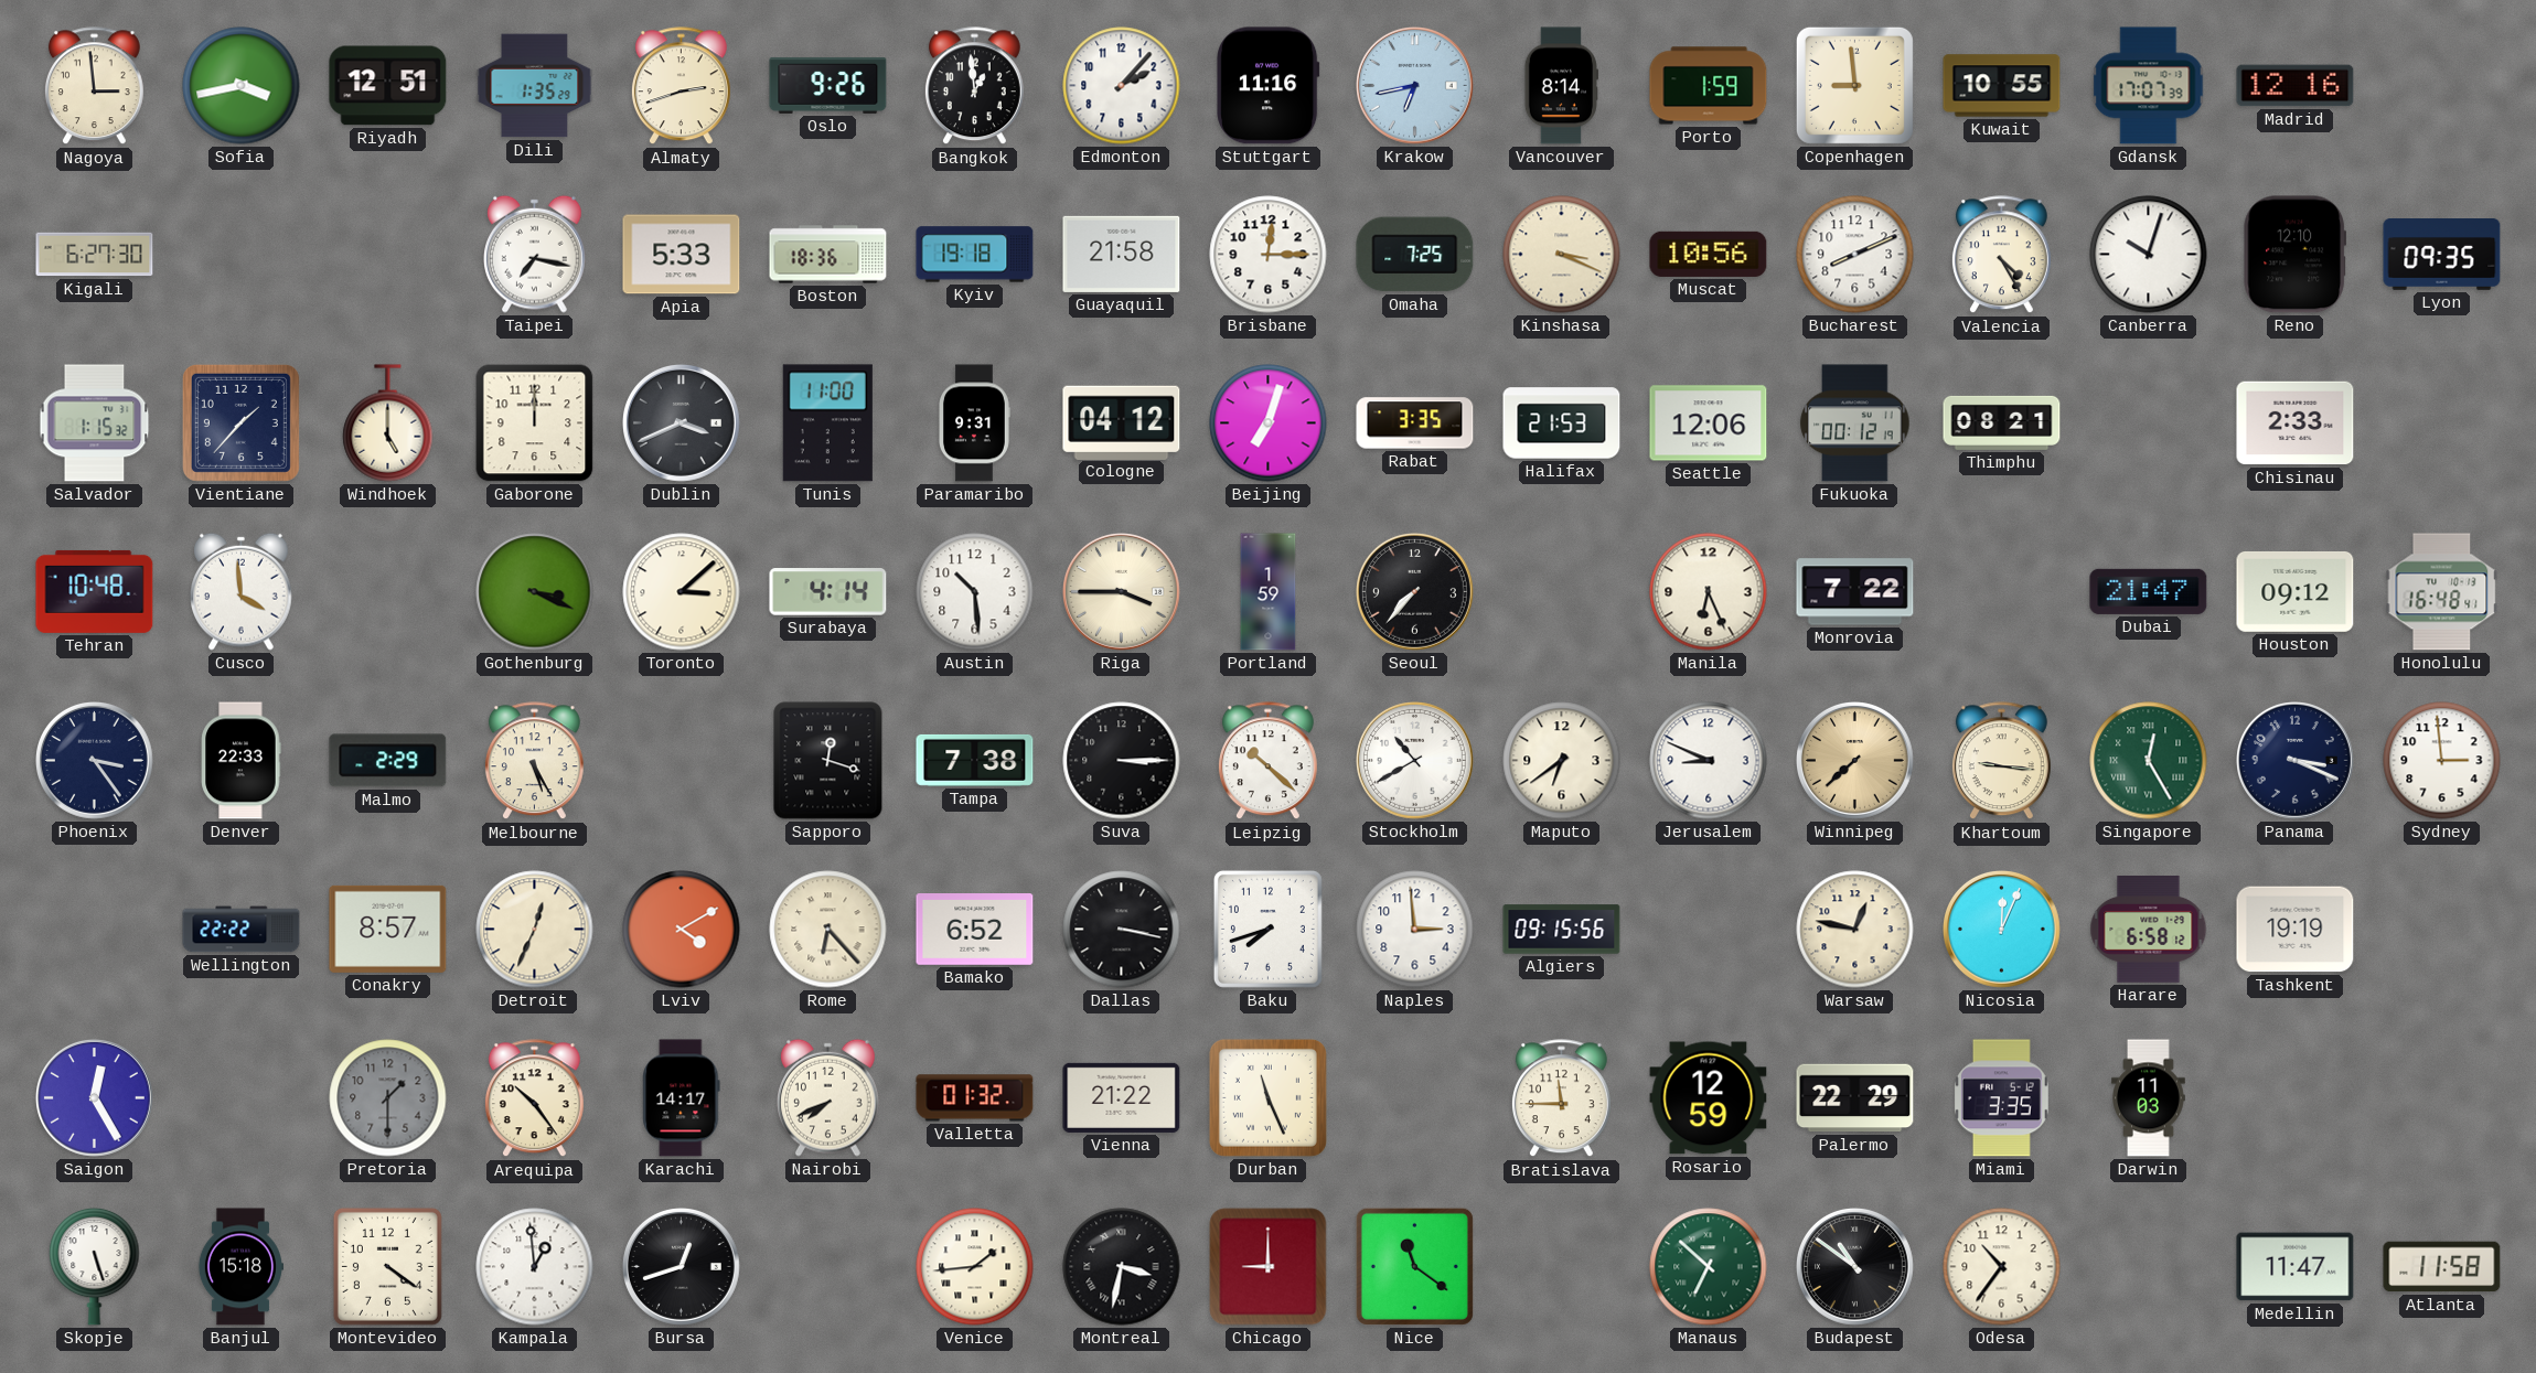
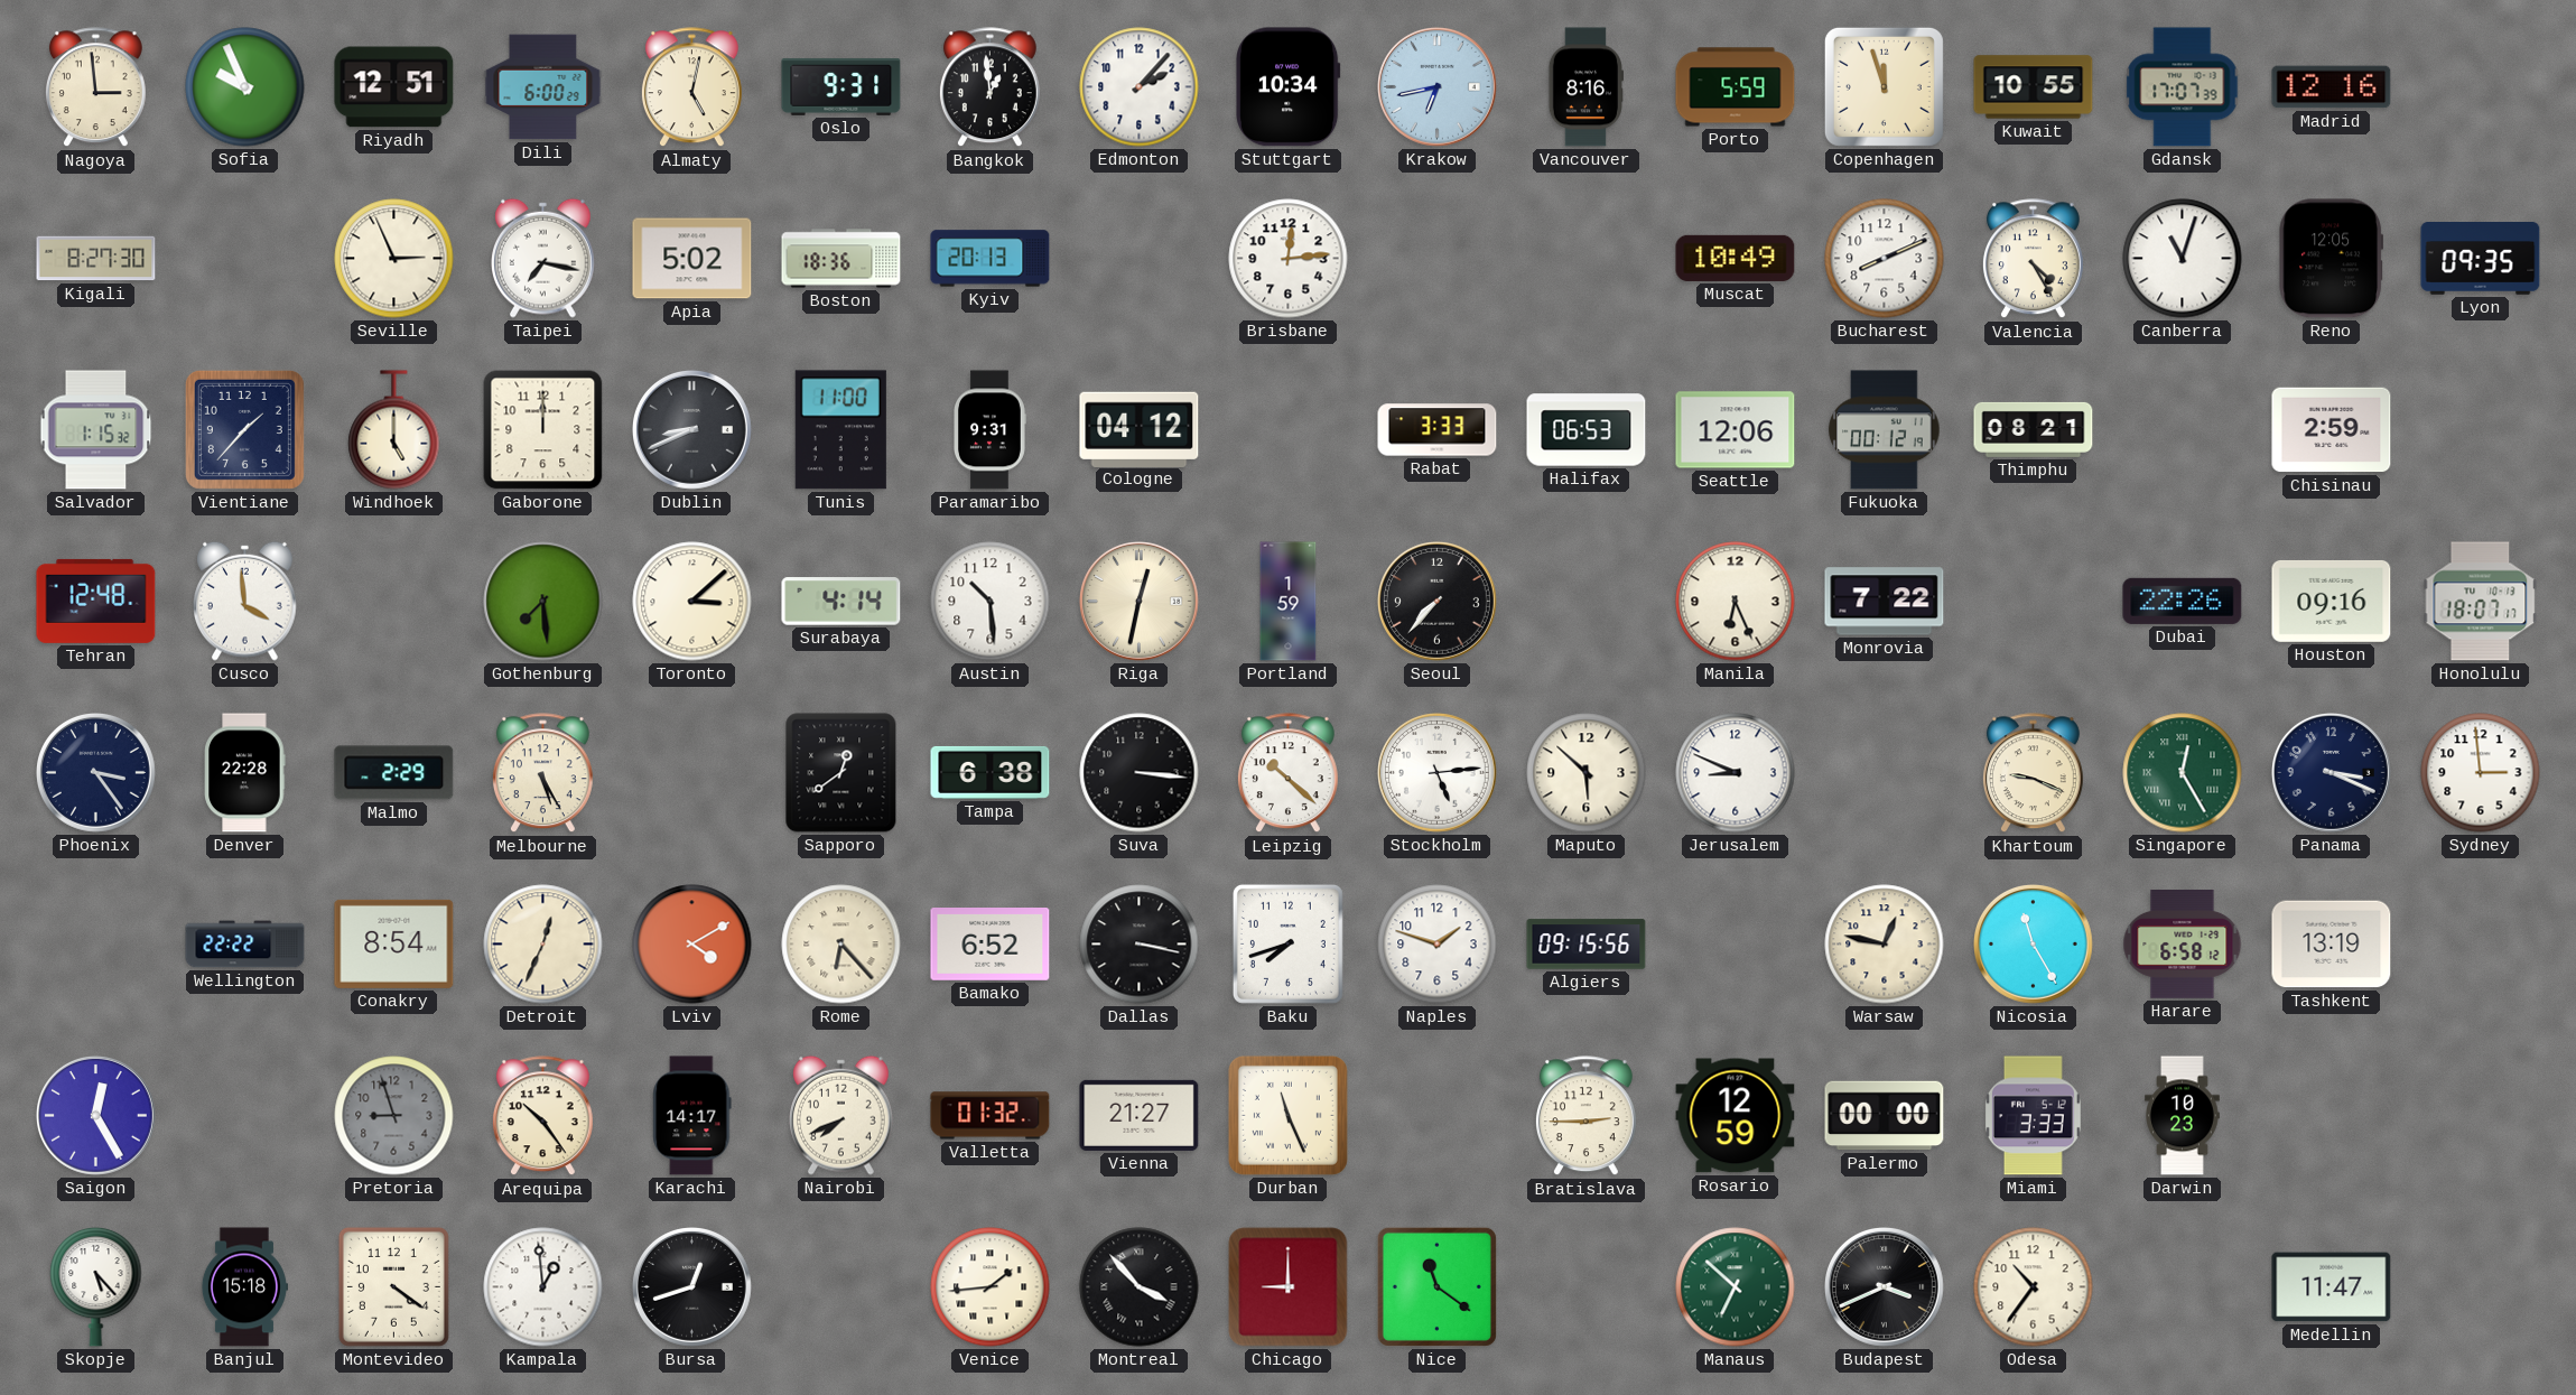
Sofia: 3:43 -> 9:56
Dili: 1:35 -> 6:00
Almaty: 2:42 -> 5:02
Oslo: 9:26 -> 9:31
Stuttgart: 11:16 -> 10:34
Vancouver: 8:14 -> 8:16
Porto: 1:59 -> 5:59
Copenhagen: 8:59 -> 11:57
Kigali: 6:27 -> 8:27
Seville: none -> 2:56
Apia: 5:33 -> 5:02
Kyiv: 19:18 -> 20:13
Guayaquil: 21:58 -> none
Brisbane: 12:15 -> 12:14
Omaha: 7:25 -> none
Kinshasa: 3:19 -> none
Muscat: 10:56 -> 10:49
Canberra: 10:03 -> 11:03
Reno: 12:10 -> 12:05
Dublin: 3:41 -> 8:41
Beijing: 7:03 -> none
Rabat: 3:35 -> 3:33
Halifax: 21:53 -> 06:53
Chisinau: 2:33 -> 2:59
Tehran: 10:48 -> 12:48
Gothenburg: 3:19 -> 7:29
Riga: 3:45 -> 12:32
Dubai: 21:47 -> 22:26
Houston: 09:12 -> 09:16
Honolulu: 16:48 -> 18:07
Denver: 22:33 -> 22:28
Sapporo: 12:18 -> 12:39
Tampa: 7:38 -> 6:38
Suva: 3:15 -> 3:16
Stockholm: 10:40 -> 5:14
Maputo: 6:39 -> 5:52
Winnipeg: 7:38 -> none
Khartoum: 9:16 -> 9:19
Conakry: 8:57 -> 8:54
Naples: 2:59 -> 1:48
Nicosia: 12:04 -> 11:25
Tashkent: 19:19 -> 13:19
Pretoria: 1:30 -> 8:57
Vienna: 21:22 -> 21:27
Bratislava: 11:45 -> 2:45
Palermo: 22:29 -> 00:00
Miami: 3:35 -> 3:33
Darwin: 11:03 -> 10:23
Skopje: 5:27 -> 5:23
Montreal: 3:32 -> 3:53
Budapest: 10:51 -> 3:41
Atlanta: 11:58 -> none
